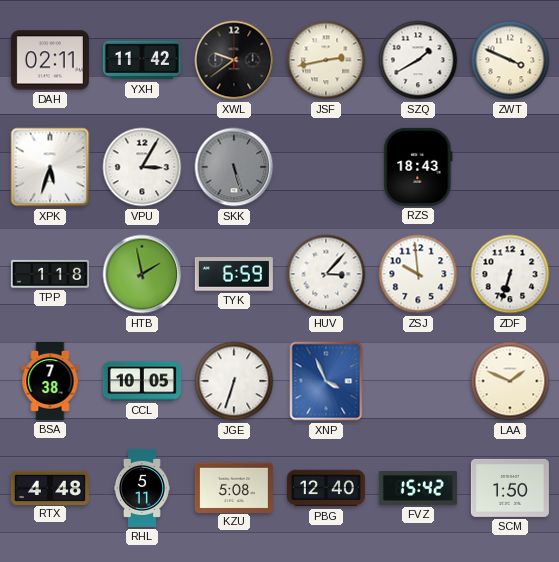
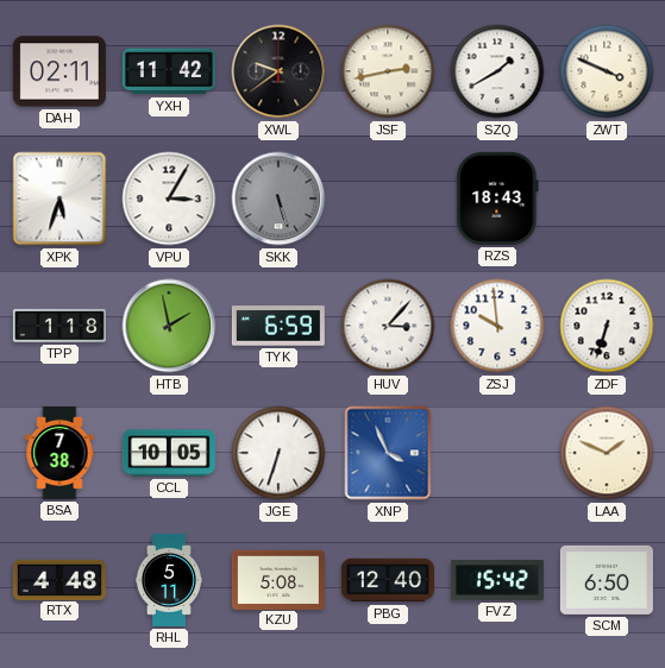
SCM: 1:50 -> 6:50
